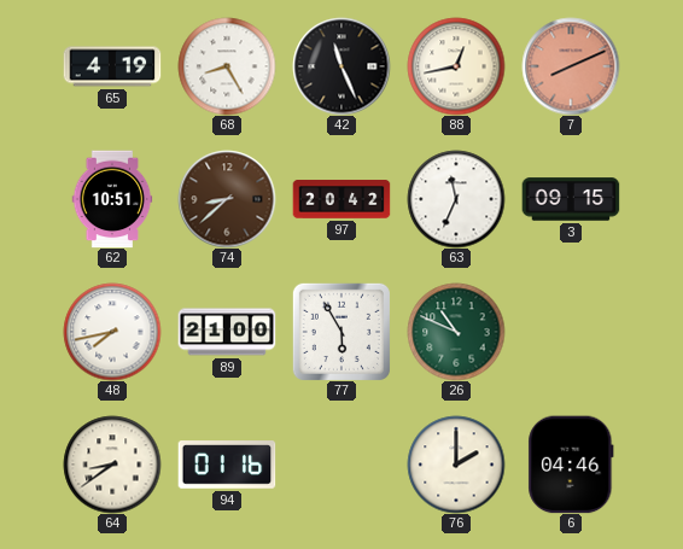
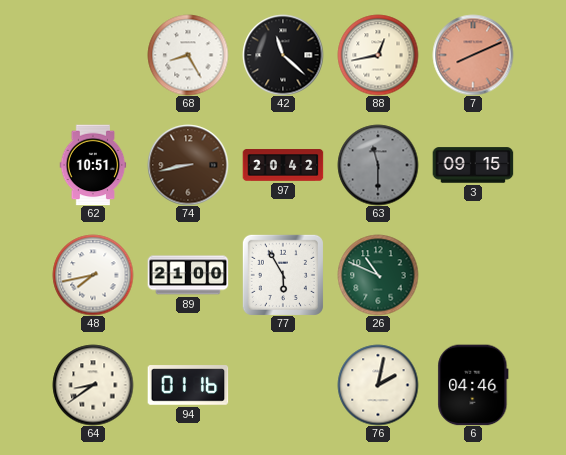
65: 4:19 -> none
42: 11:26 -> 11:22
74: 8:38 -> 8:43
63: 11:34 -> 11:30
63 dial: white -> grey
76: 2:00 -> 2:02
